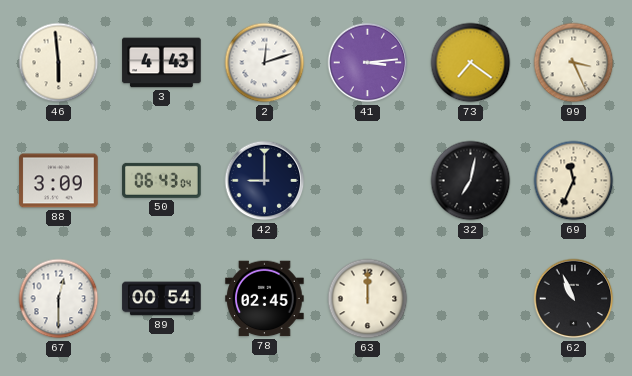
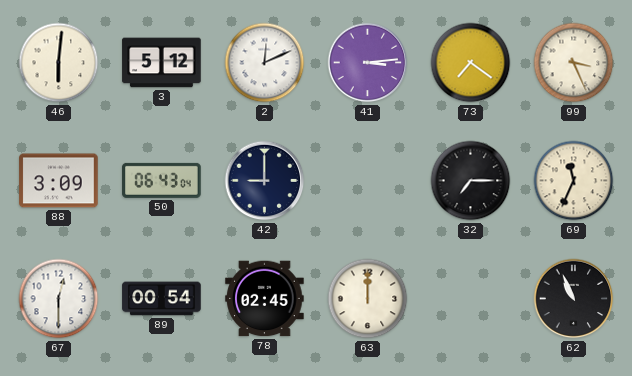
46: 5:59 -> 6:01
3: 4:43 -> 5:12
2: 12:12 -> 12:11
32: 7:02 -> 7:15
